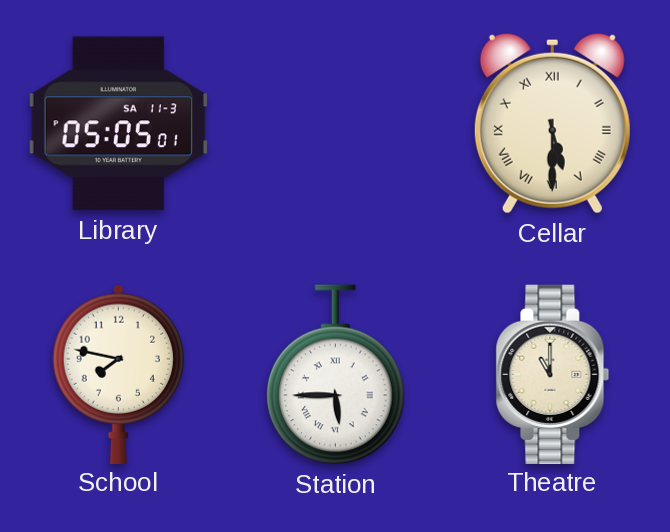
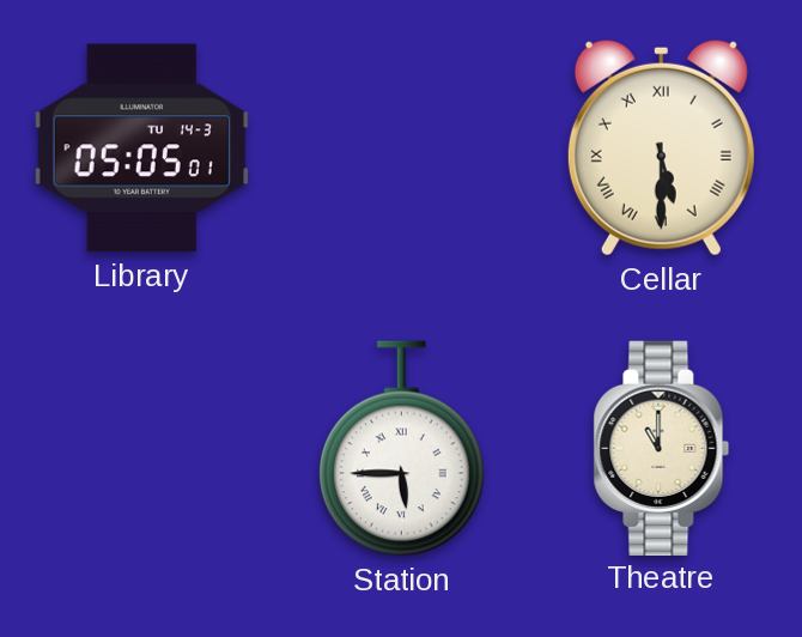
Library date: SA 11-3 -> TU 14-3
School: 7:47 -> none
